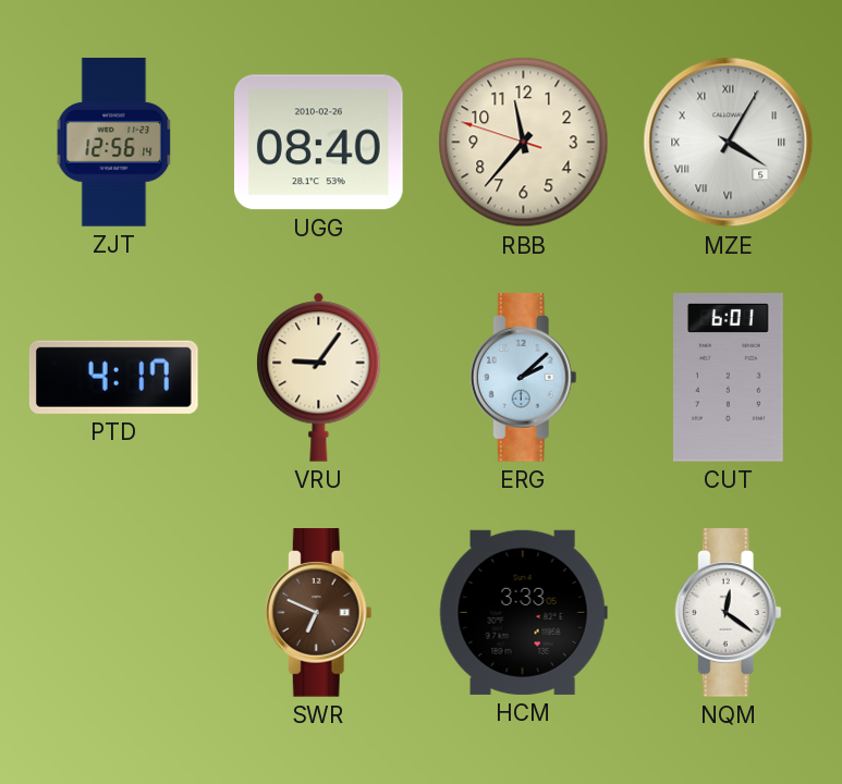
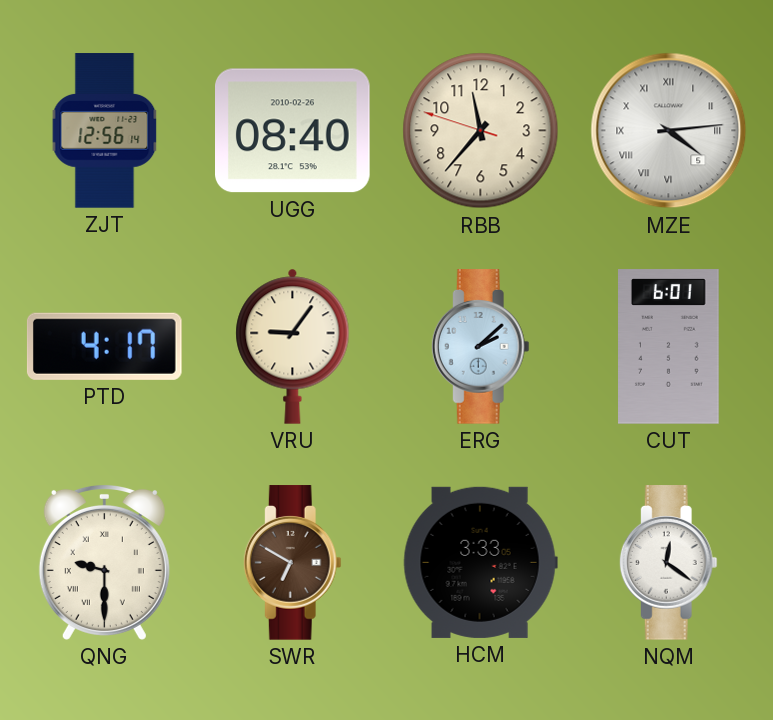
MZE: 4:05 -> 4:14
QNG: none -> 9:30
SWR: 6:49 -> 6:50
